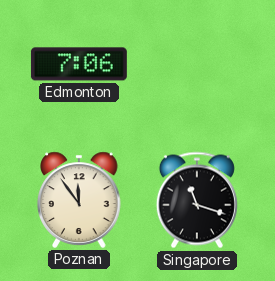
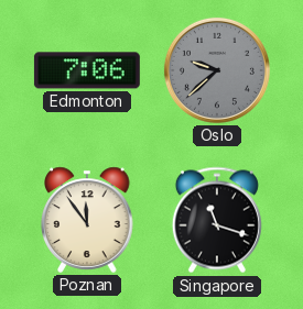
Oslo: none -> 9:38
